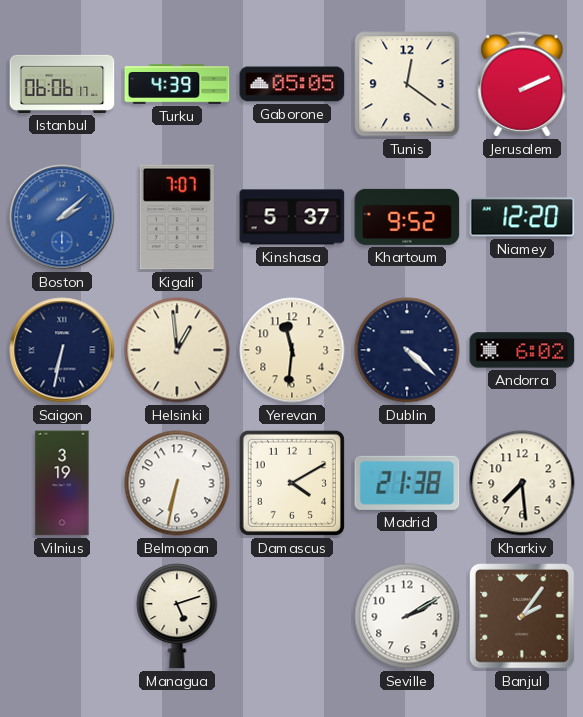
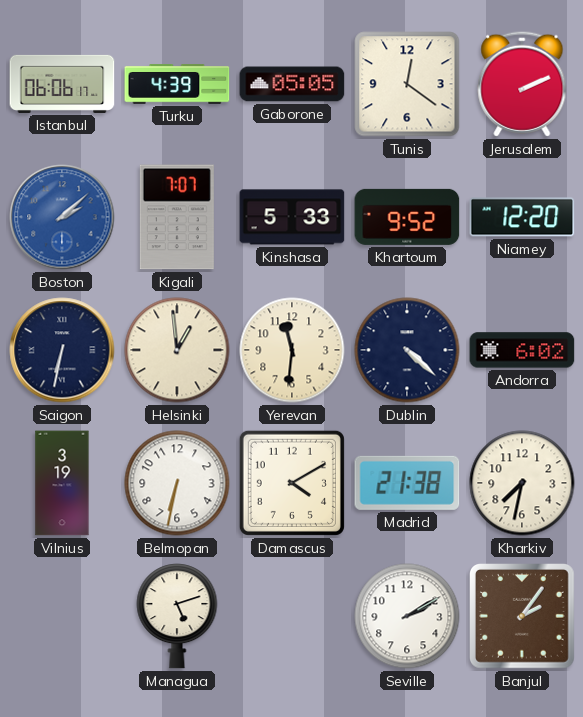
Kinshasa: 5:37 -> 5:33
Kharkiv: 7:29 -> 7:32
